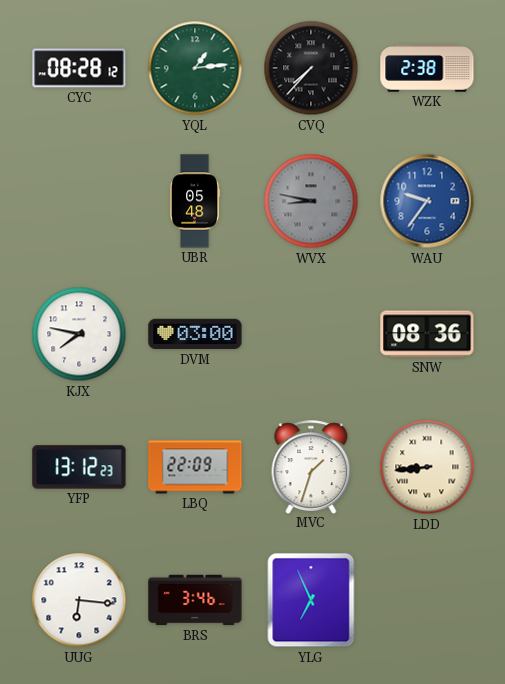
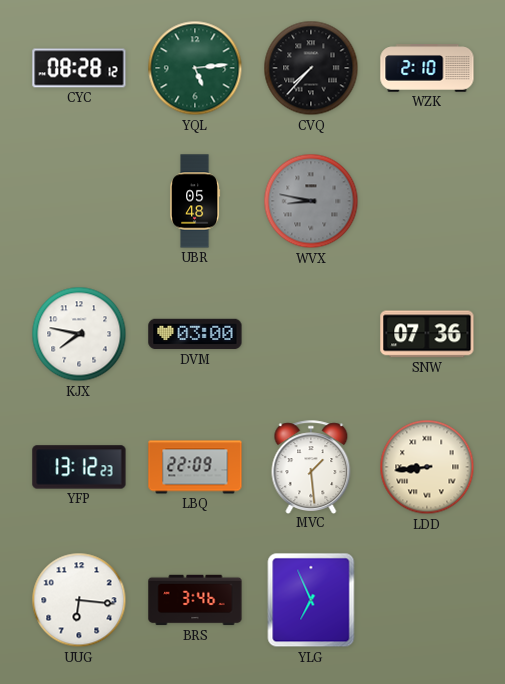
YQL: 1:14 -> 5:14
WZK: 2:38 -> 2:10
WAU: 9:36 -> none
SNW: 08:36 -> 07:36
MVC: 1:33 -> 1:29
